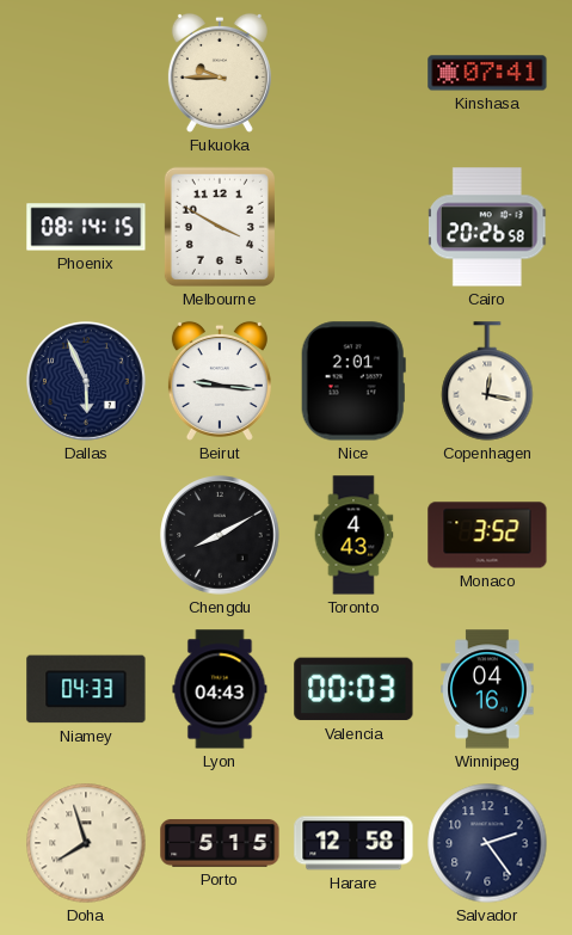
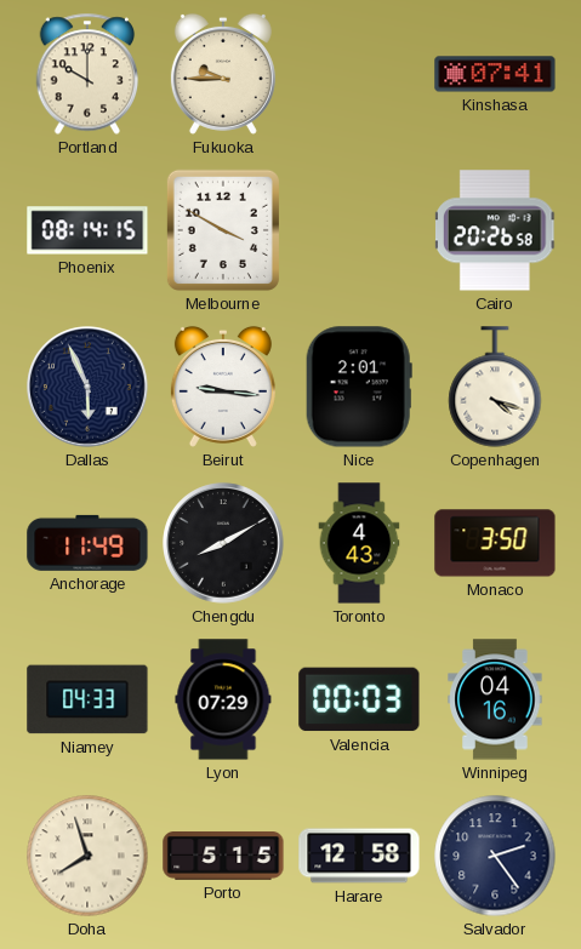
Portland: none -> 10:00
Copenhagen: 12:17 -> 4:18
Anchorage: none -> 11:49
Monaco: 3:52 -> 3:50
Lyon: 04:43 -> 07:29
